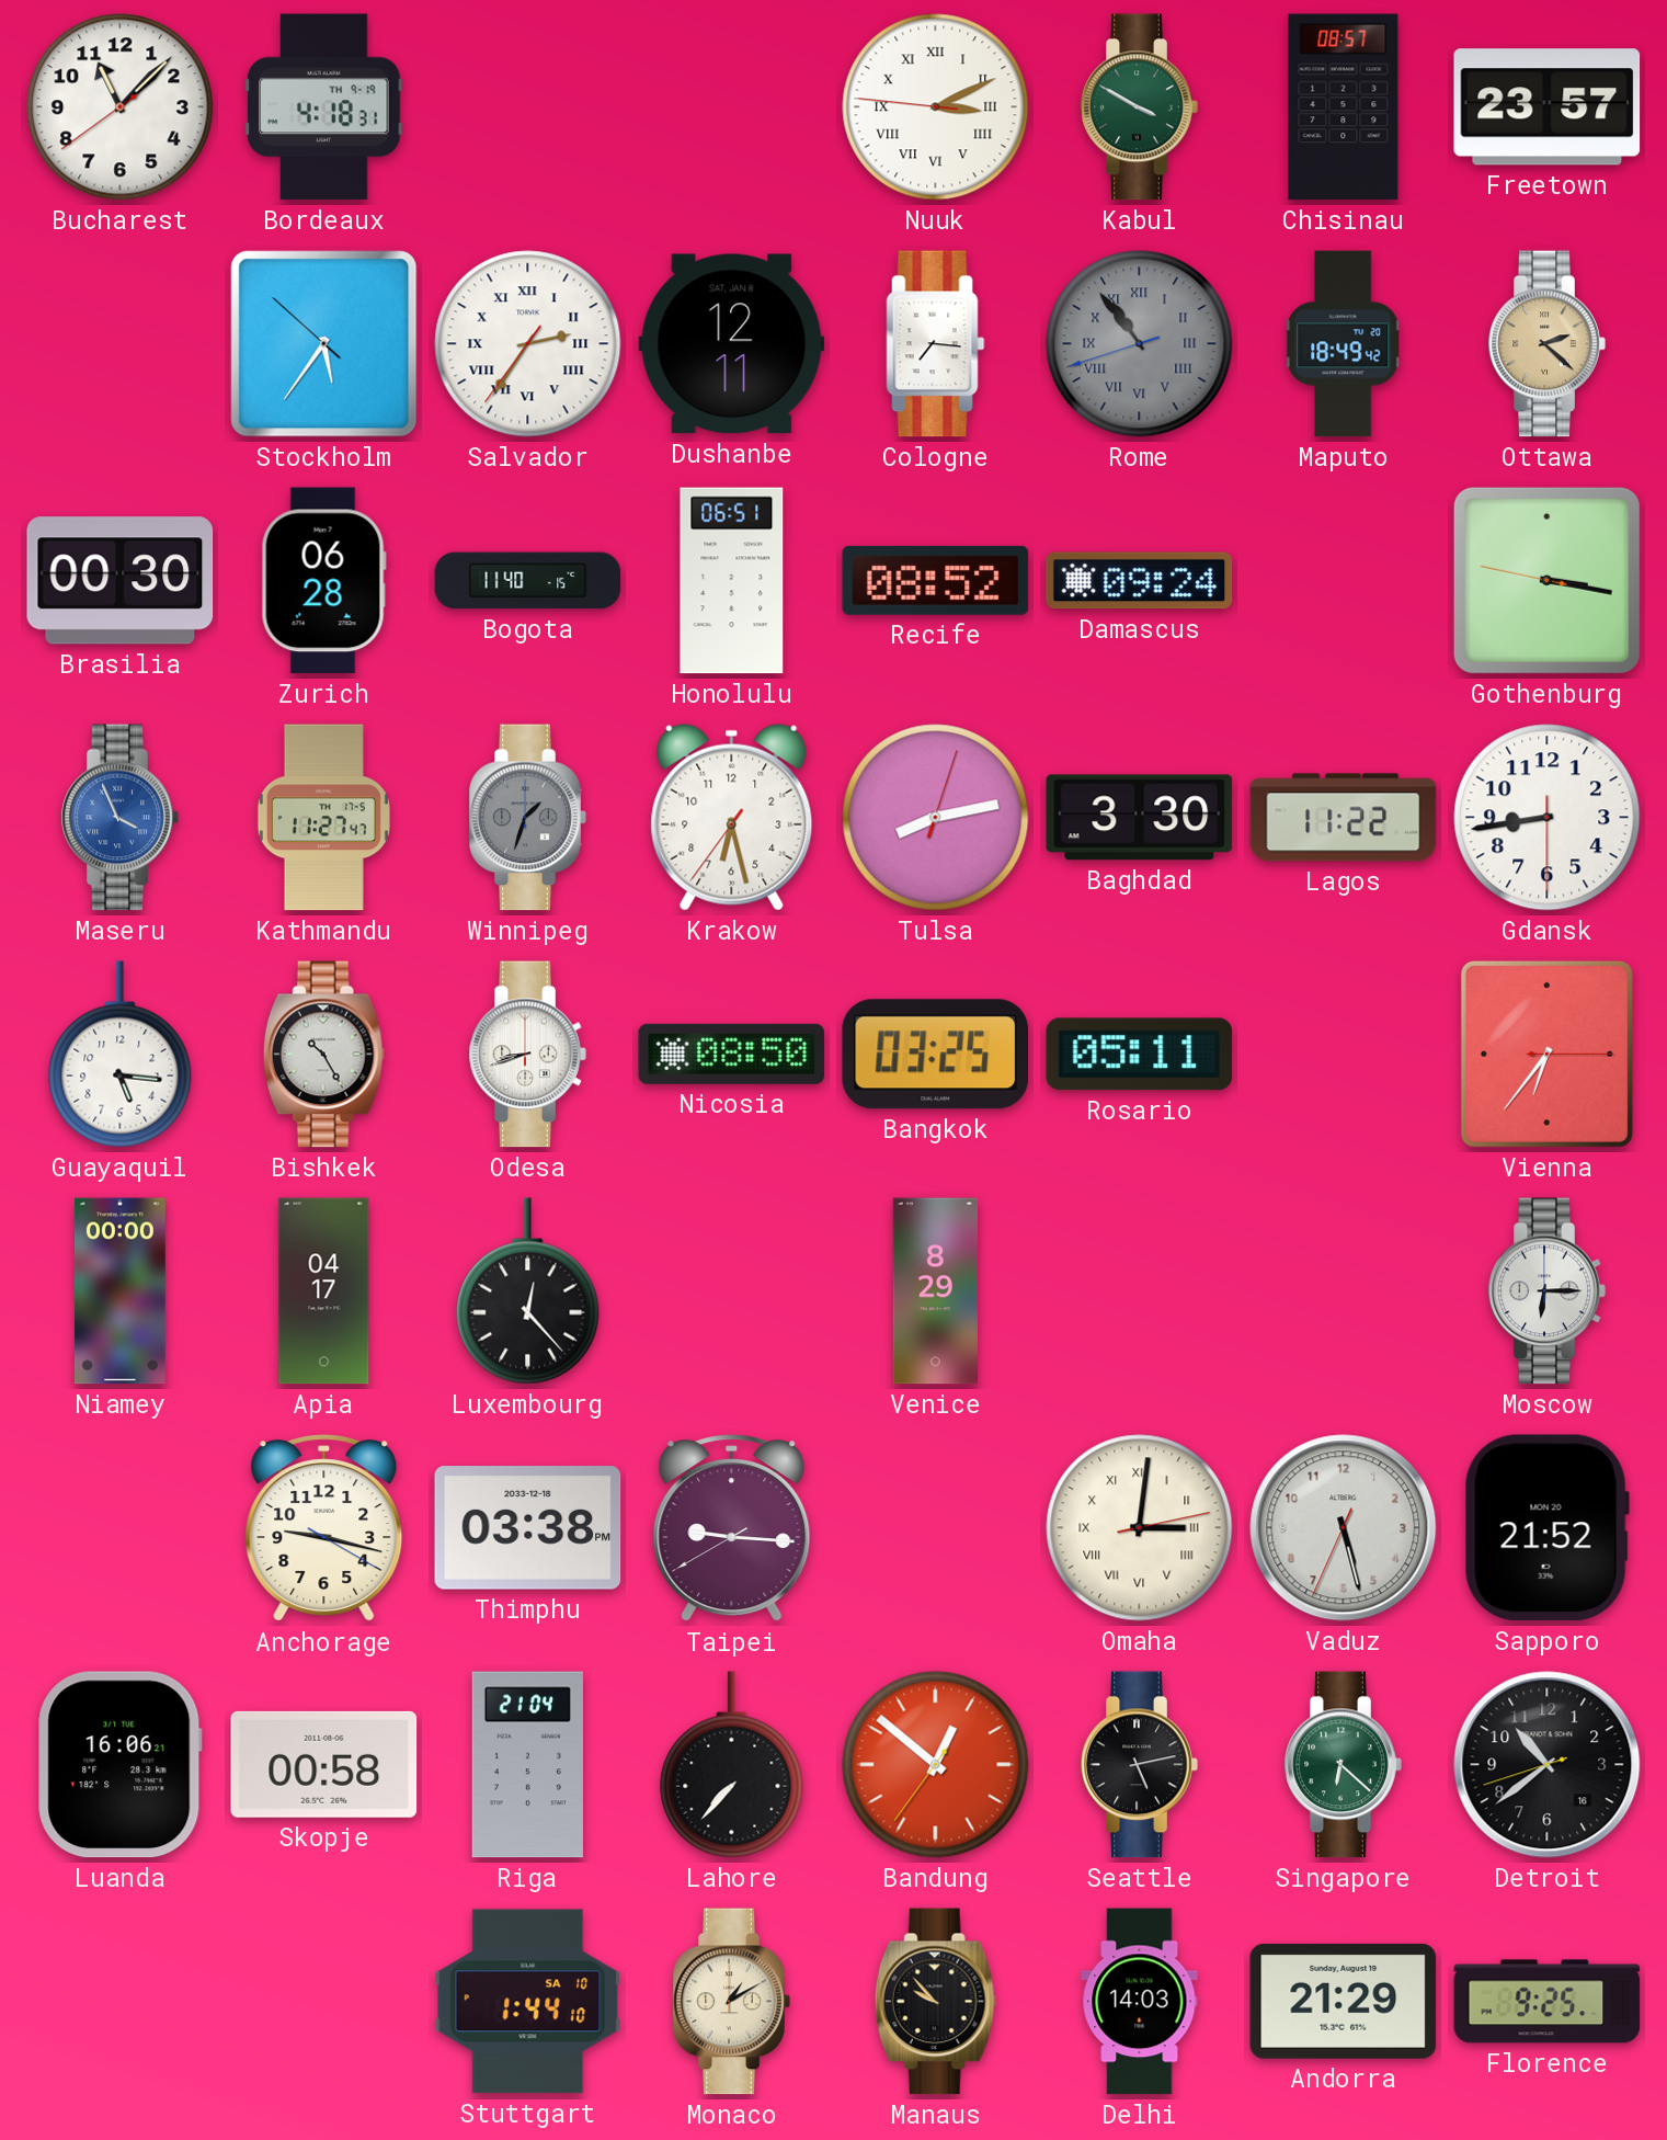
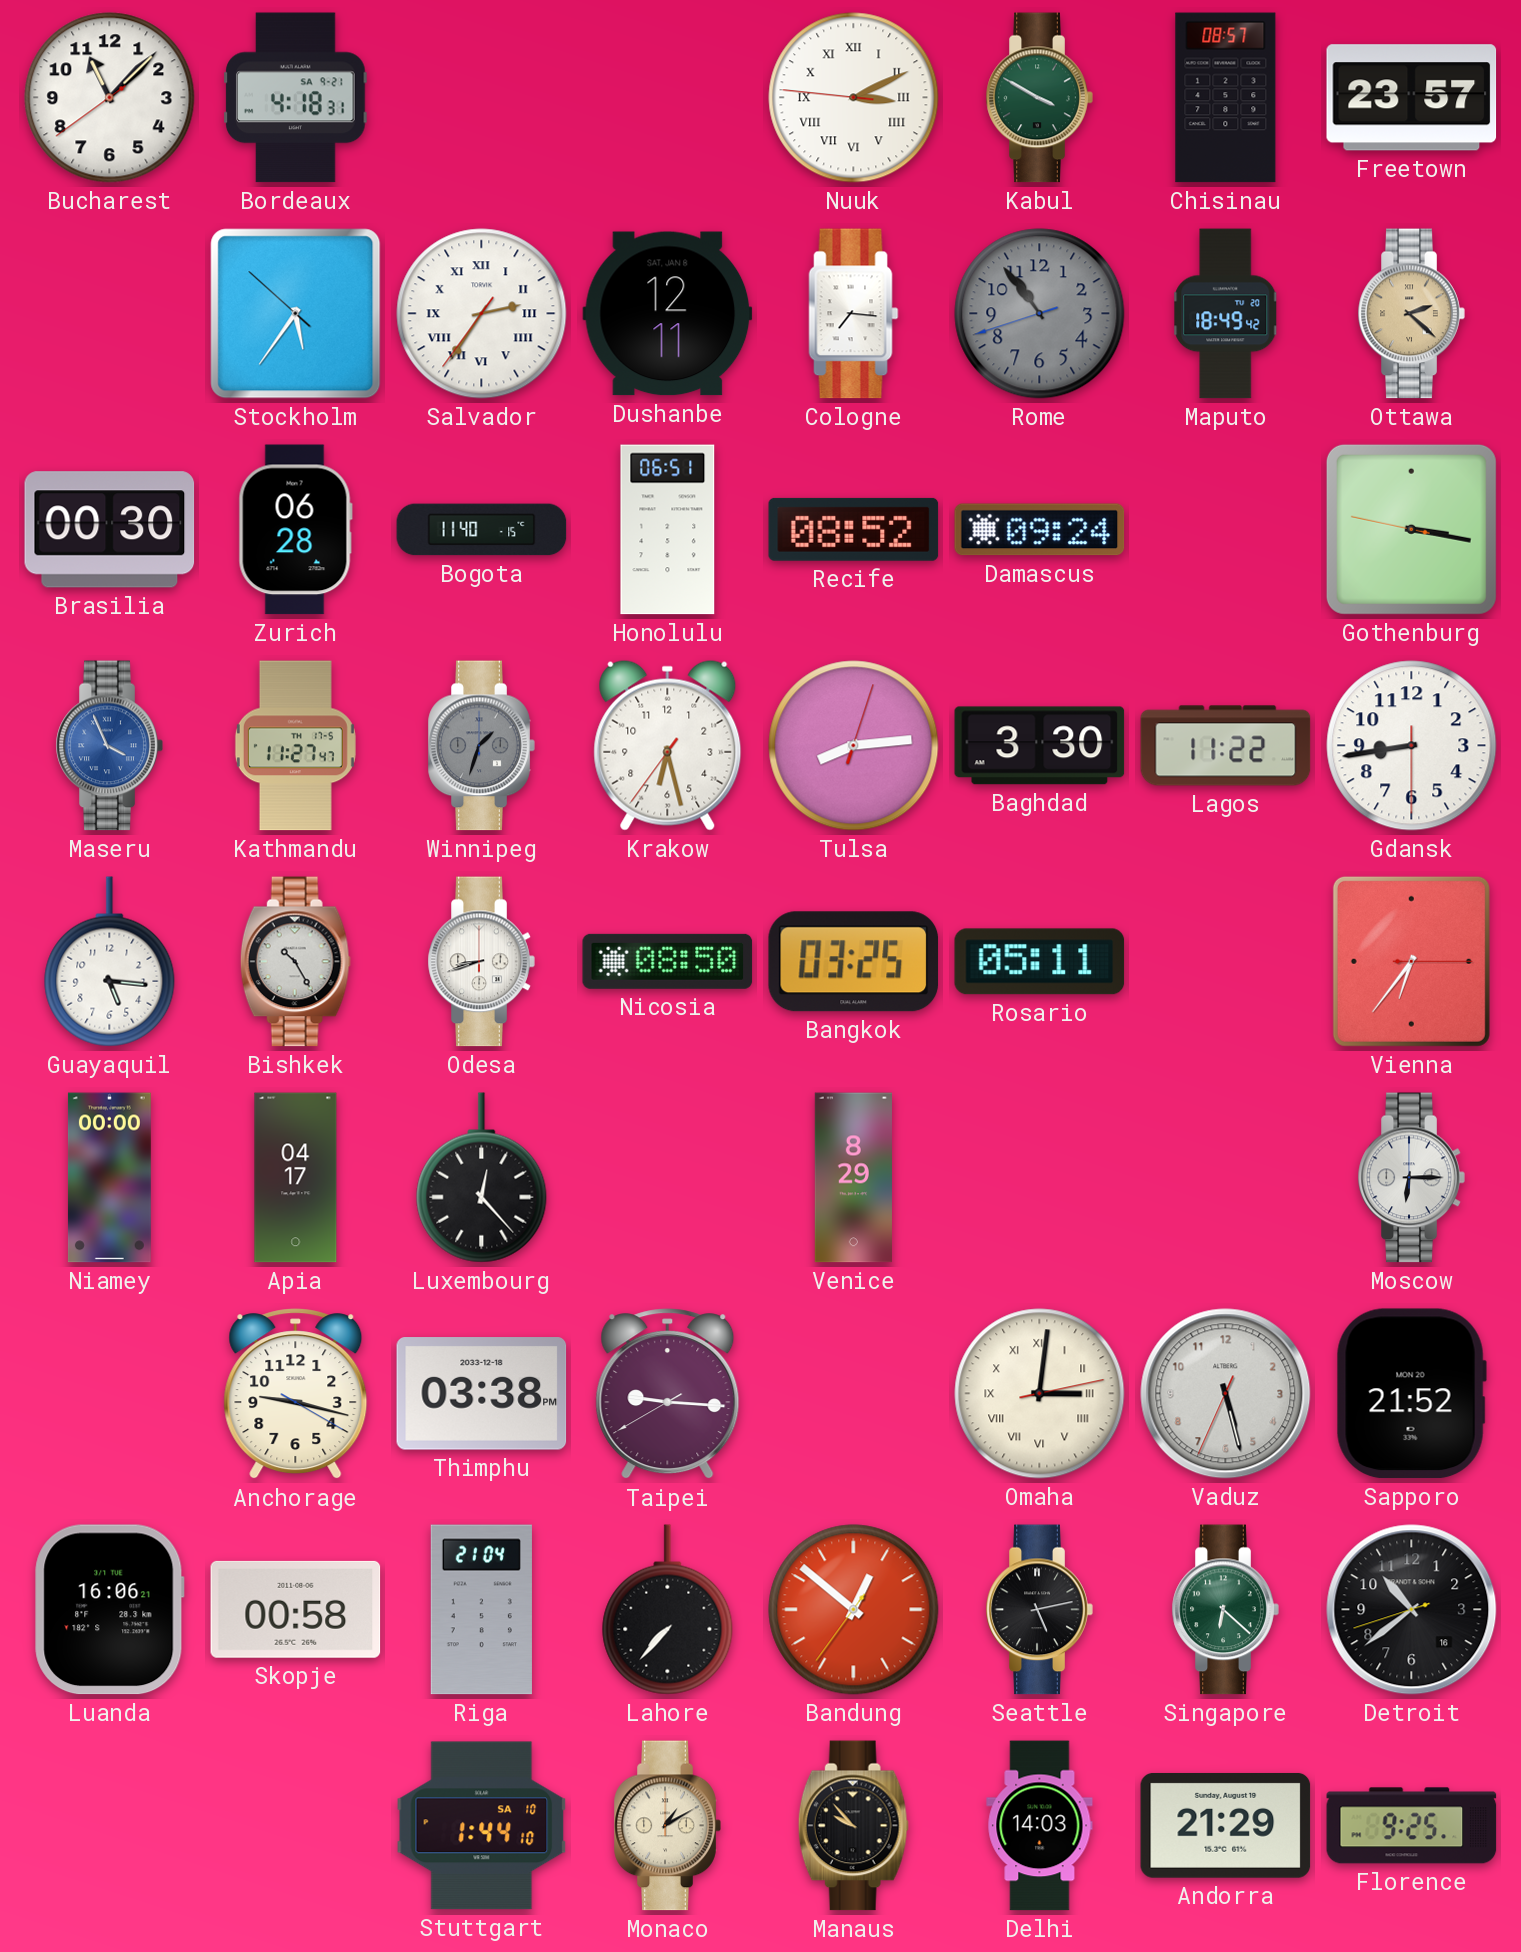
Bordeaux date: TH 9-19 -> SA 9-21
Rome numerals: Roman -> Arabic
Tulsa: 8:13 -> 8:14
